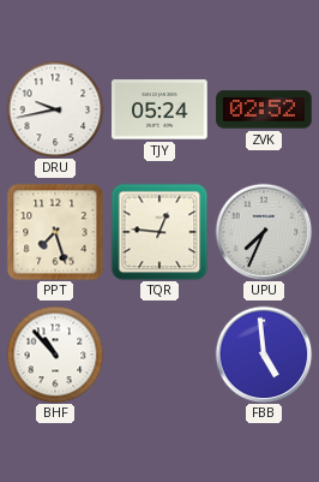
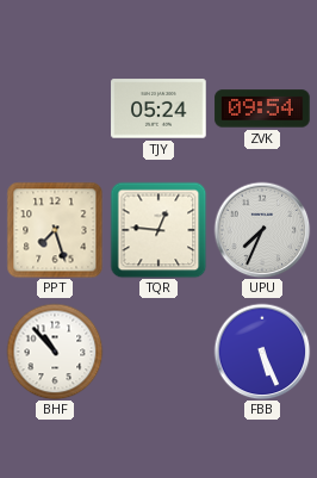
DRU: 9:43 -> none
ZVK: 02:52 -> 09:54
FBB: 4:59 -> 5:26
